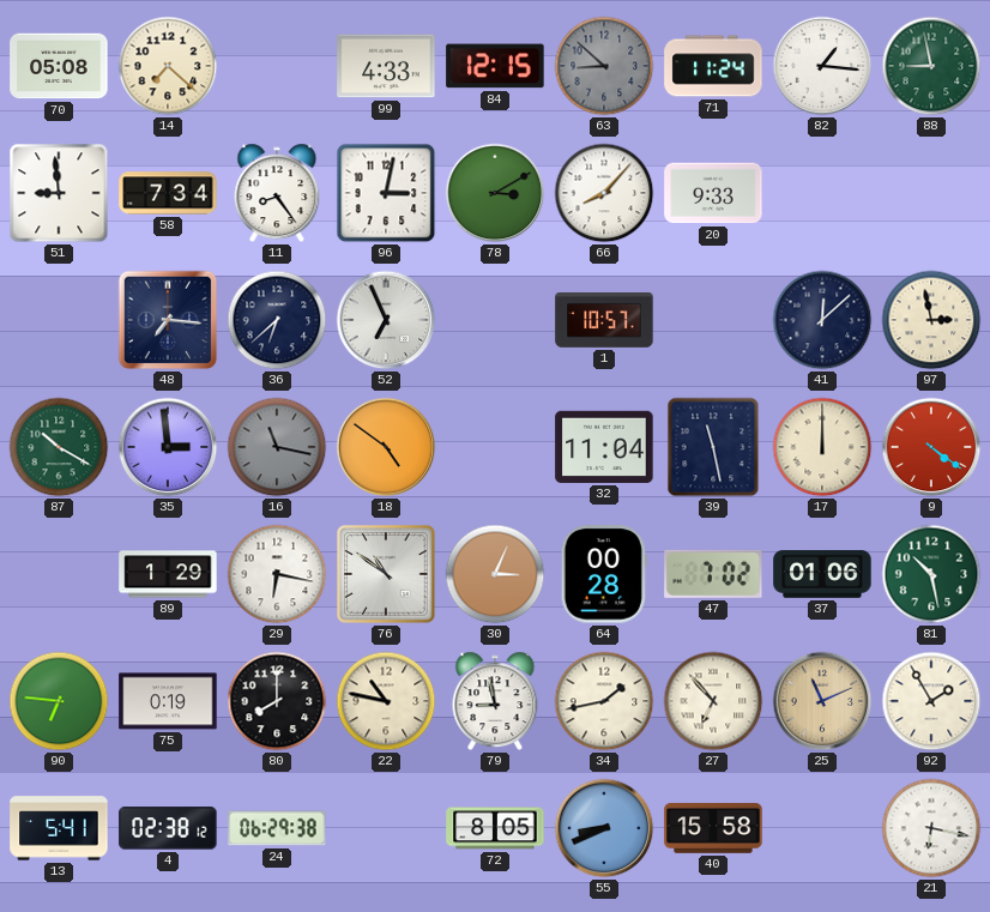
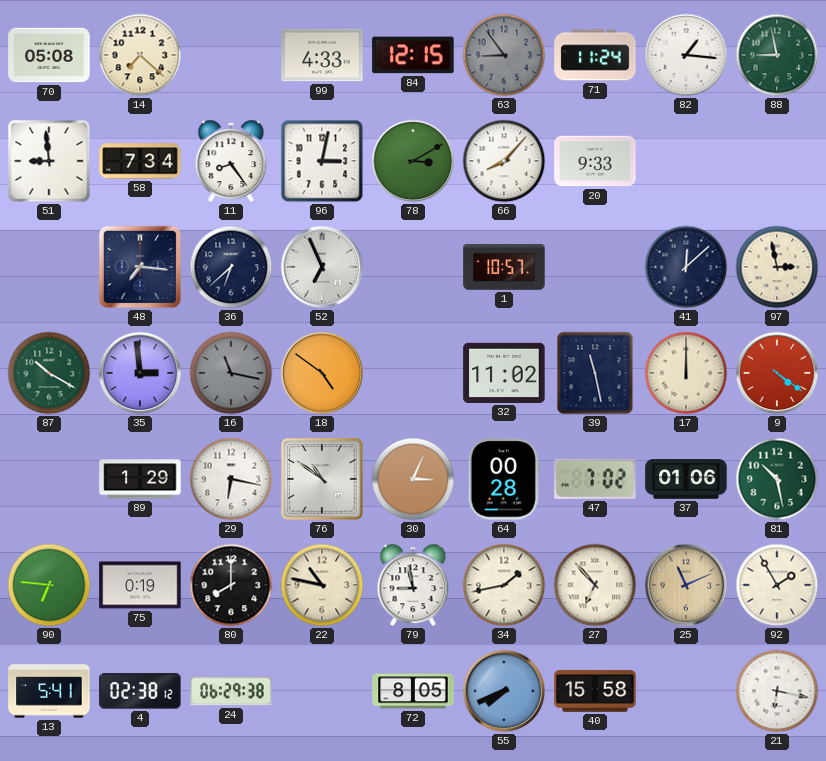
63: 8:52 -> 8:54
32: 11:04 -> 11:02
55: 8:41 -> 7:41
